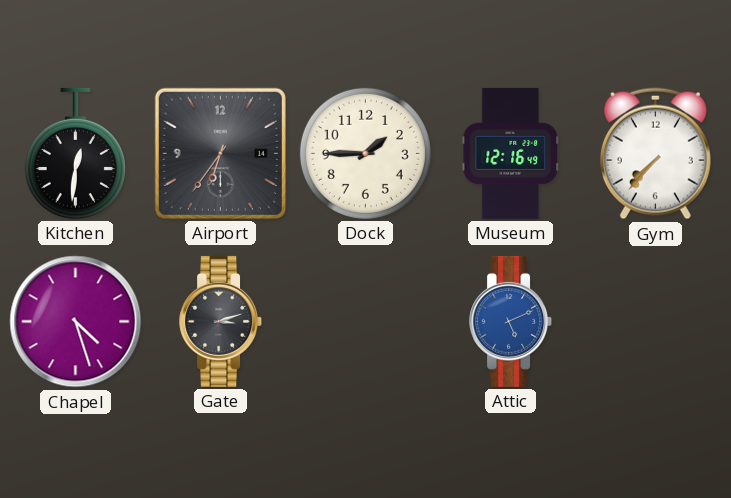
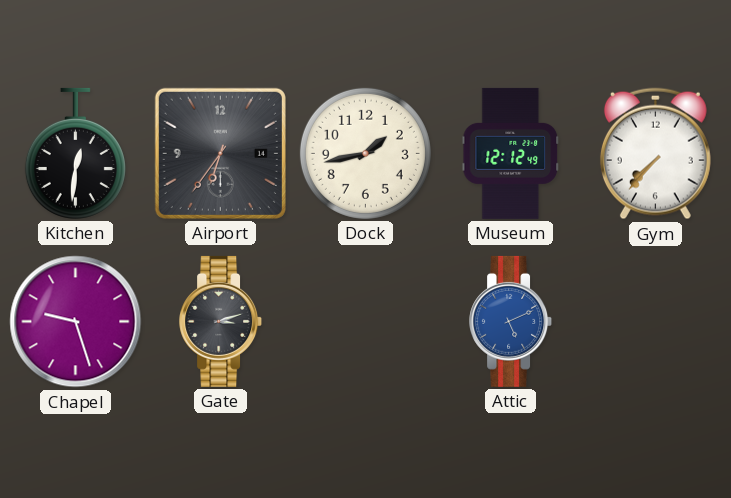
Dock: 1:45 -> 1:43
Museum: 12:16 -> 12:12
Chapel: 4:27 -> 9:27
